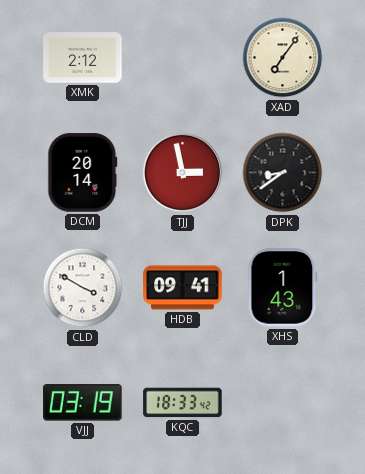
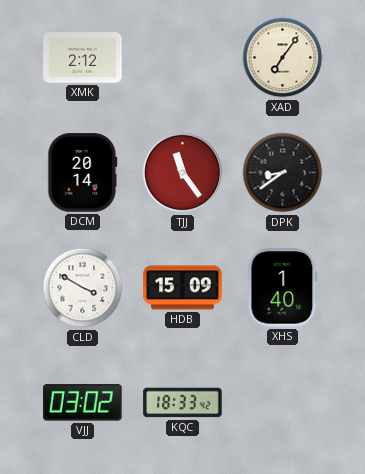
TJJ: 2:58 -> 11:24
HDB: 09:41 -> 15:09
XHS: 1:43 -> 1:40
VJJ: 03:19 -> 03:02
